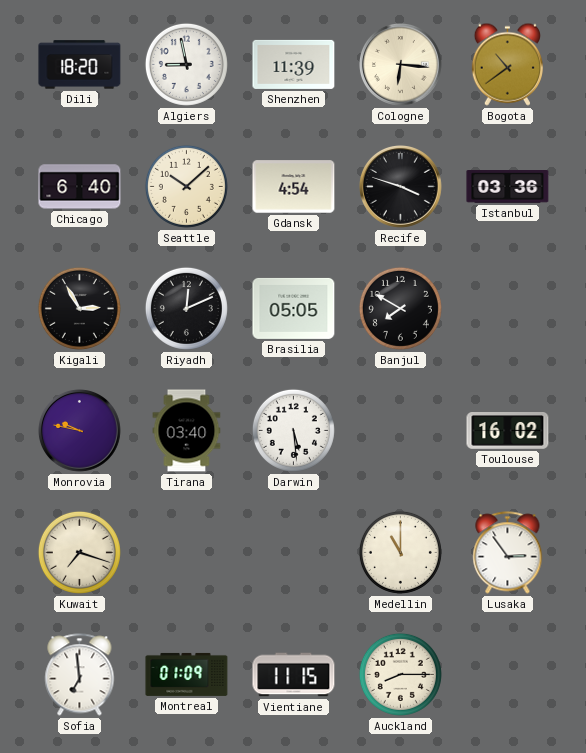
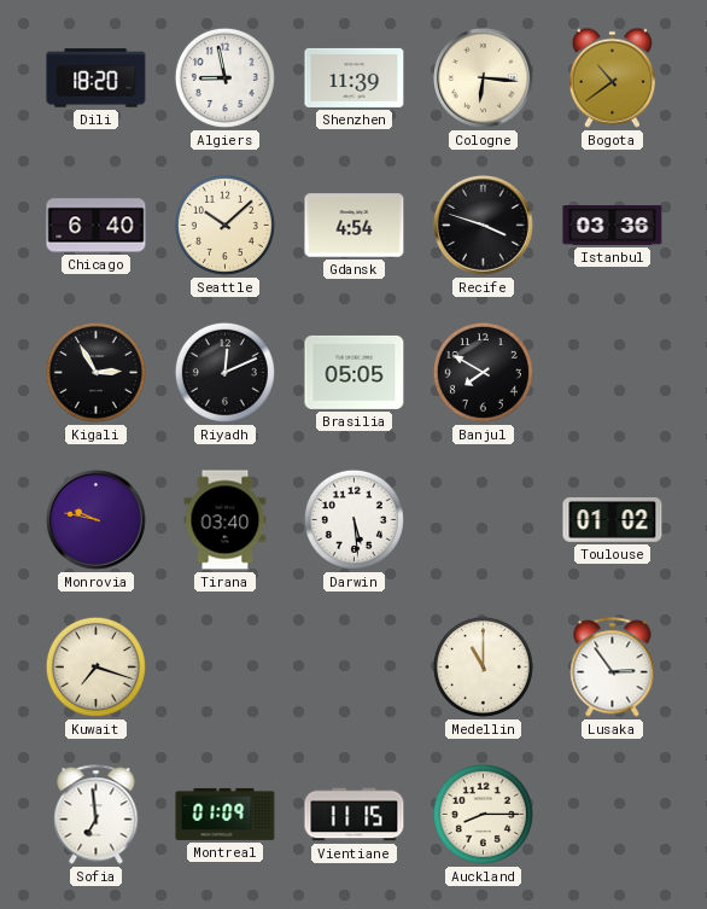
Toulouse: 16:02 -> 01:02
